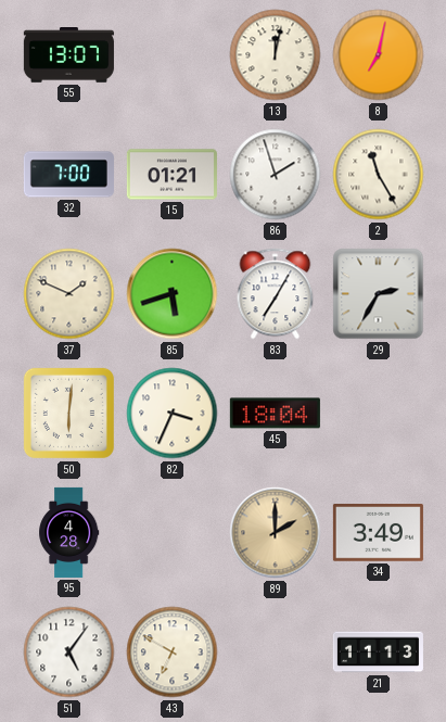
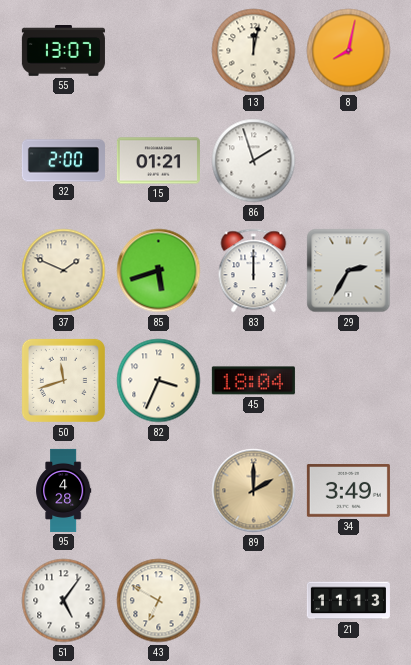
8: 7:02 -> 8:02
32: 7:00 -> 2:00
2: 11:25 -> none
83: 7:05 -> 12:00
50: 6:01 -> 11:42
